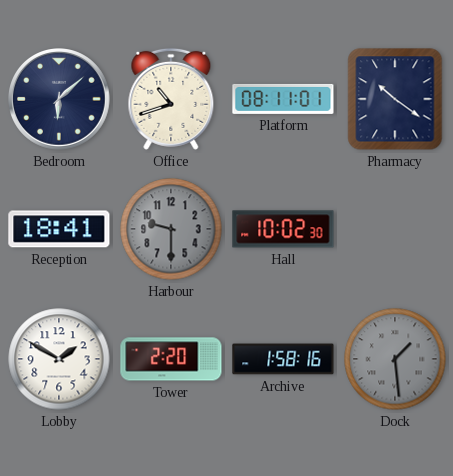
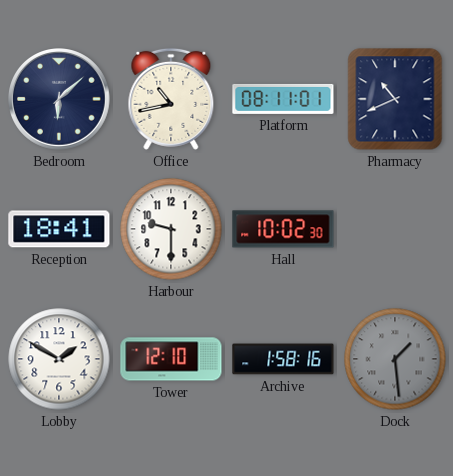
Office: 10:42 -> 10:43
Pharmacy: 10:21 -> 10:41
Harbour dial: grey -> white
Tower: 2:20 -> 12:10
